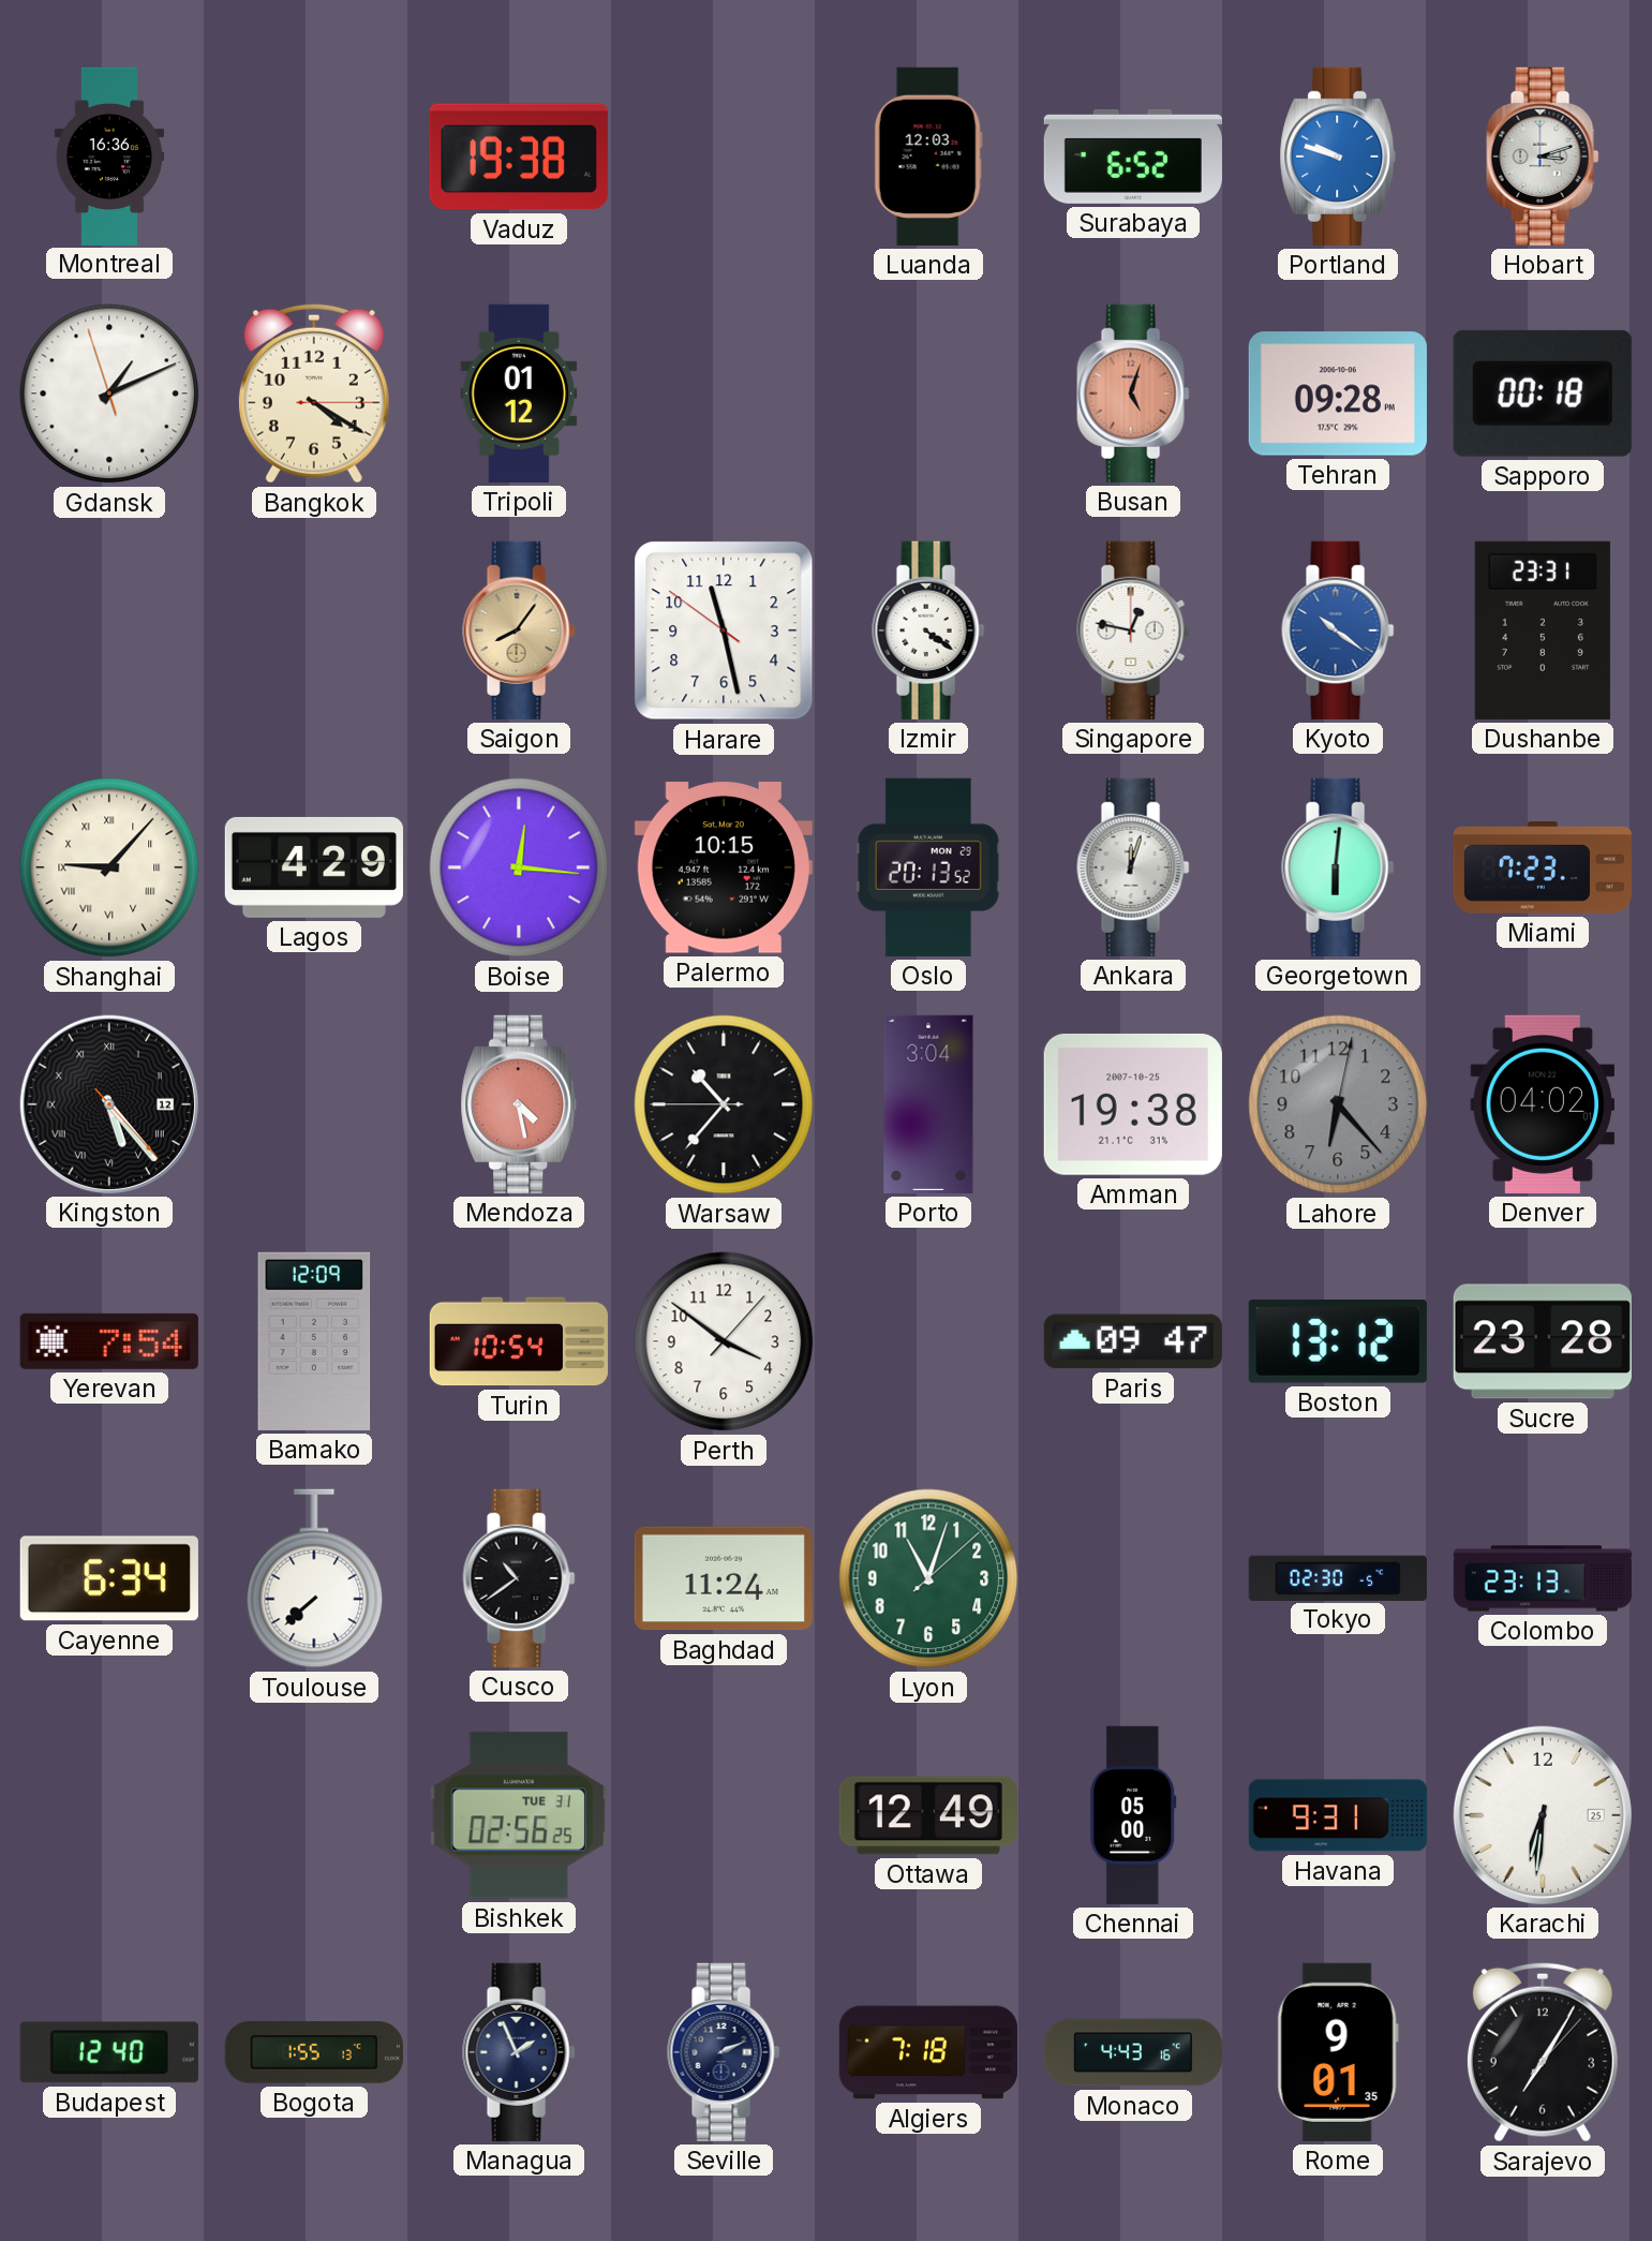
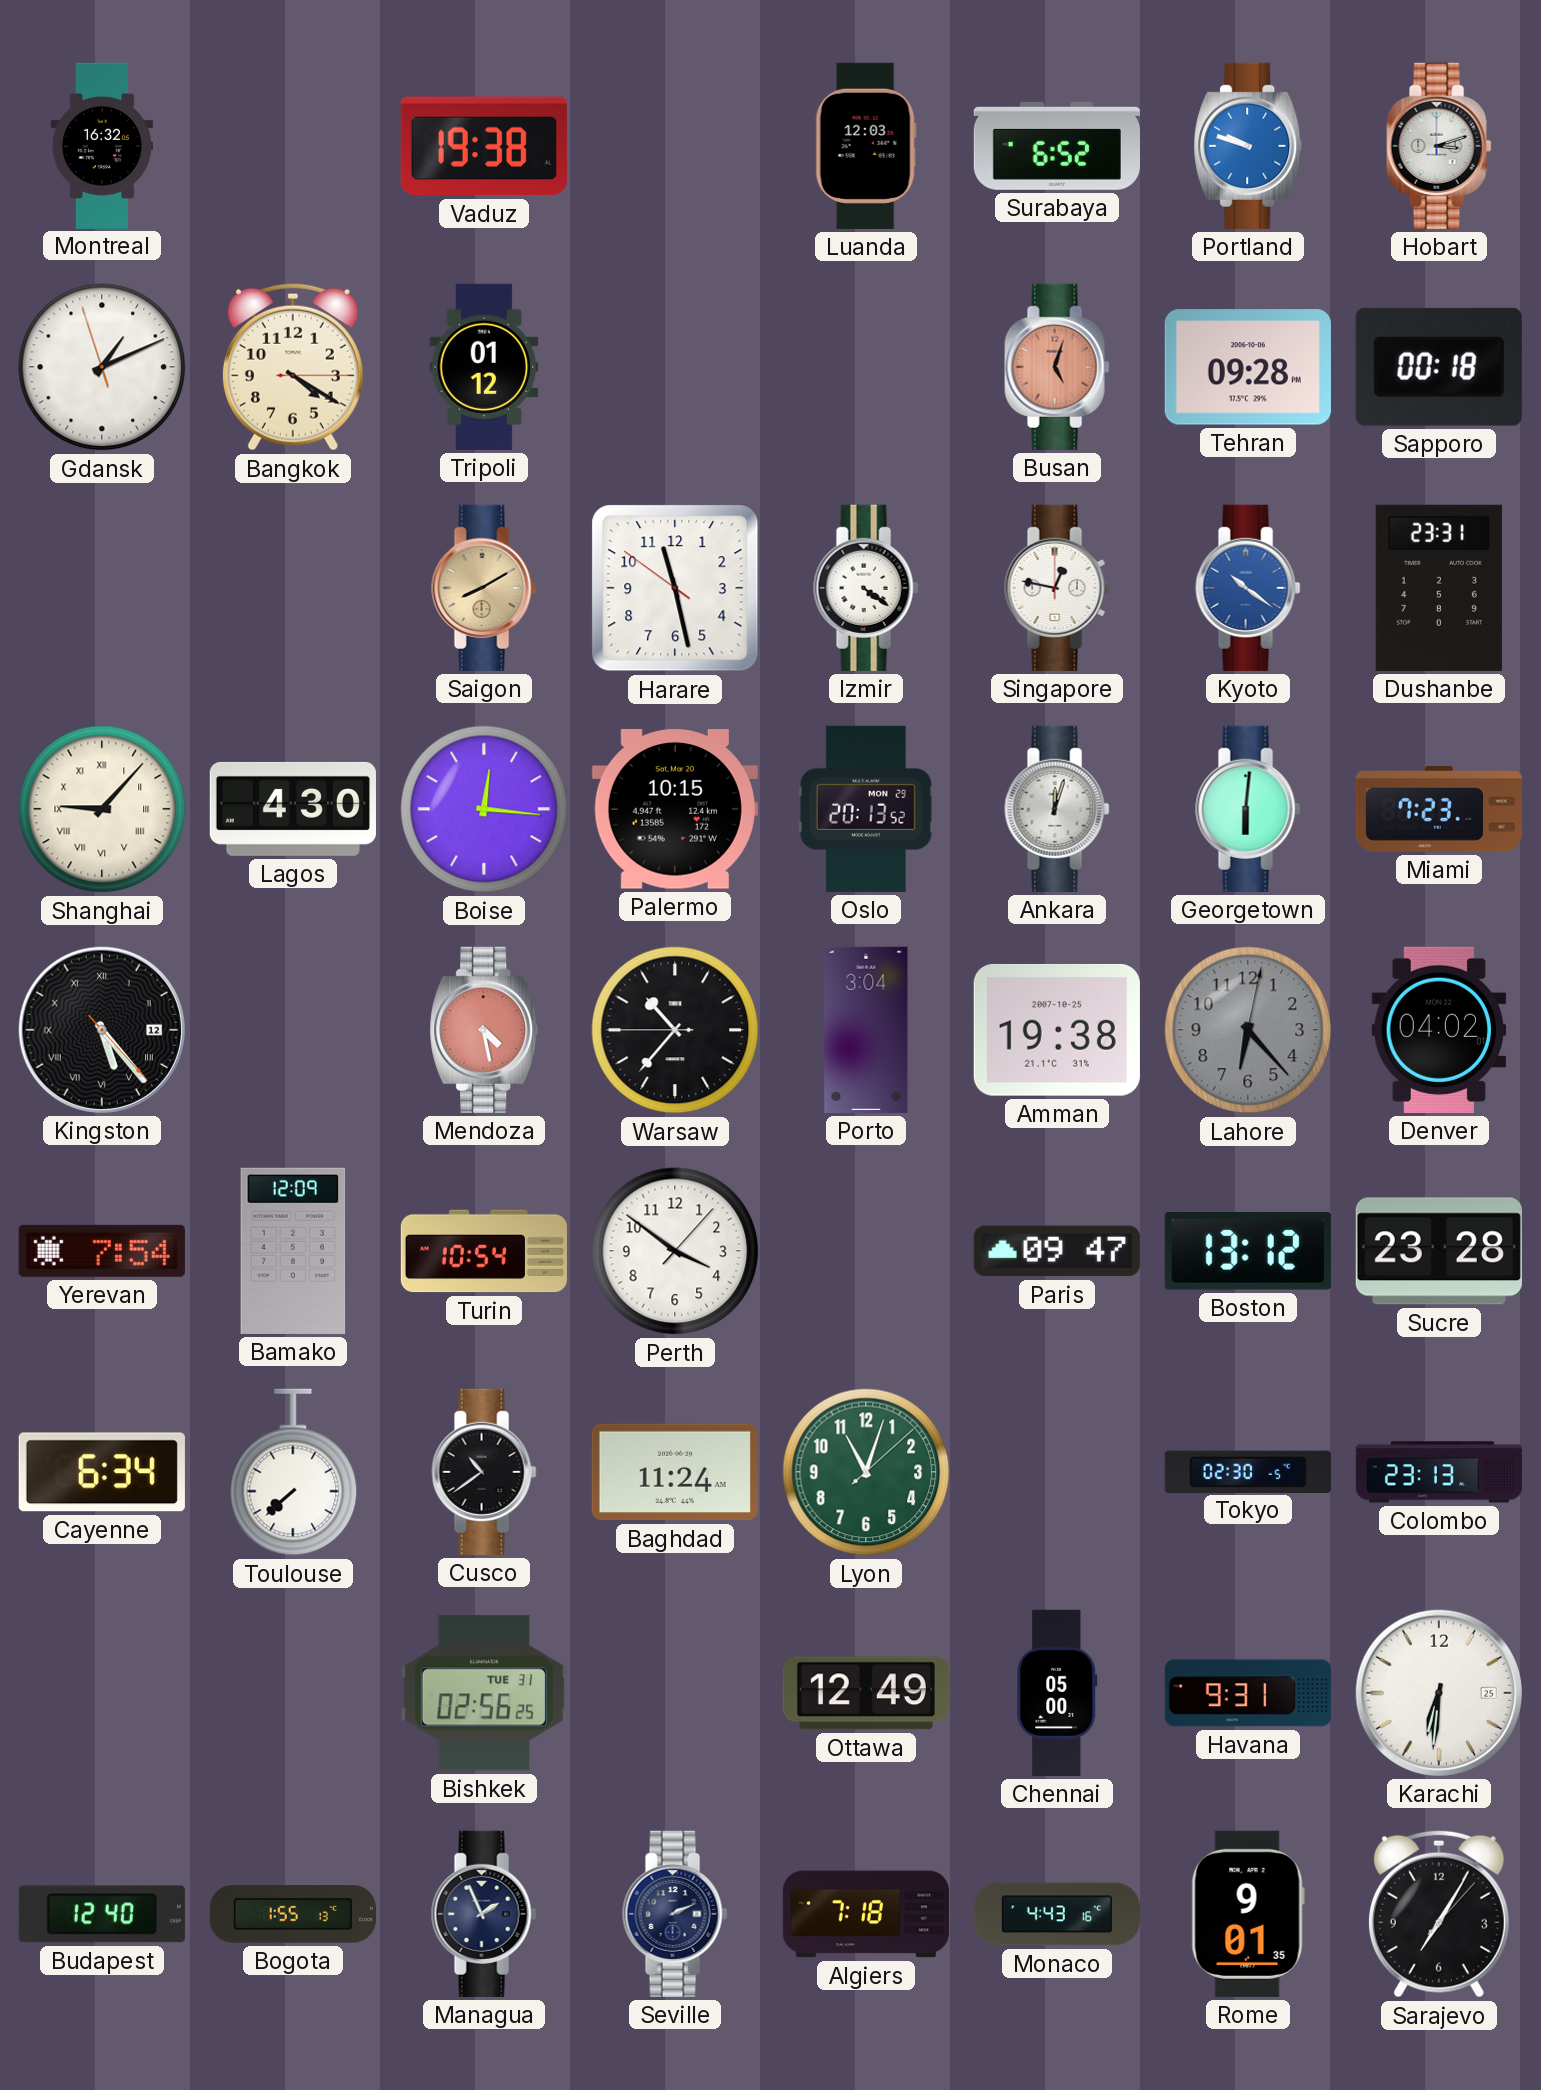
Montreal: 16:36 -> 16:32
Saigon: 8:06 -> 8:10
Lagos: 4:29 -> 4:30
